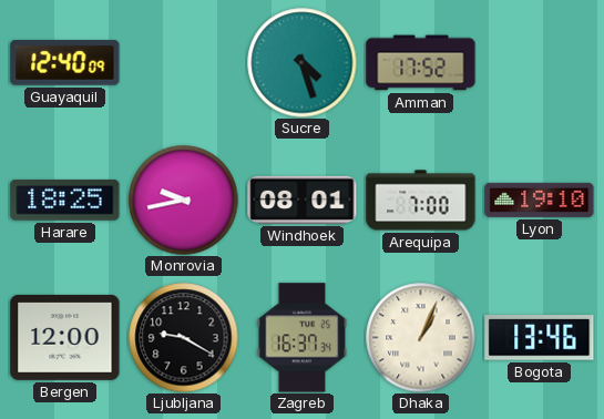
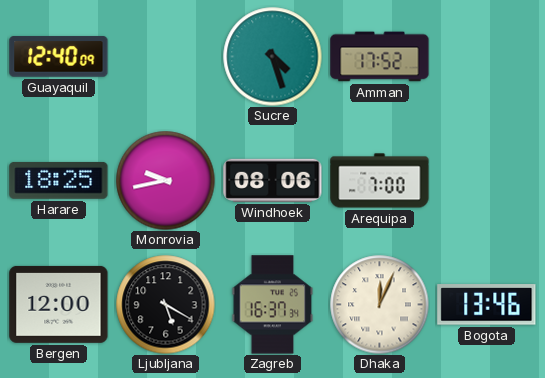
Windhoek: 08:01 -> 08:06
Lyon: 19:10 -> none
Ljubljana: 9:20 -> 5:20
Dhaka: 1:04 -> 12:04
